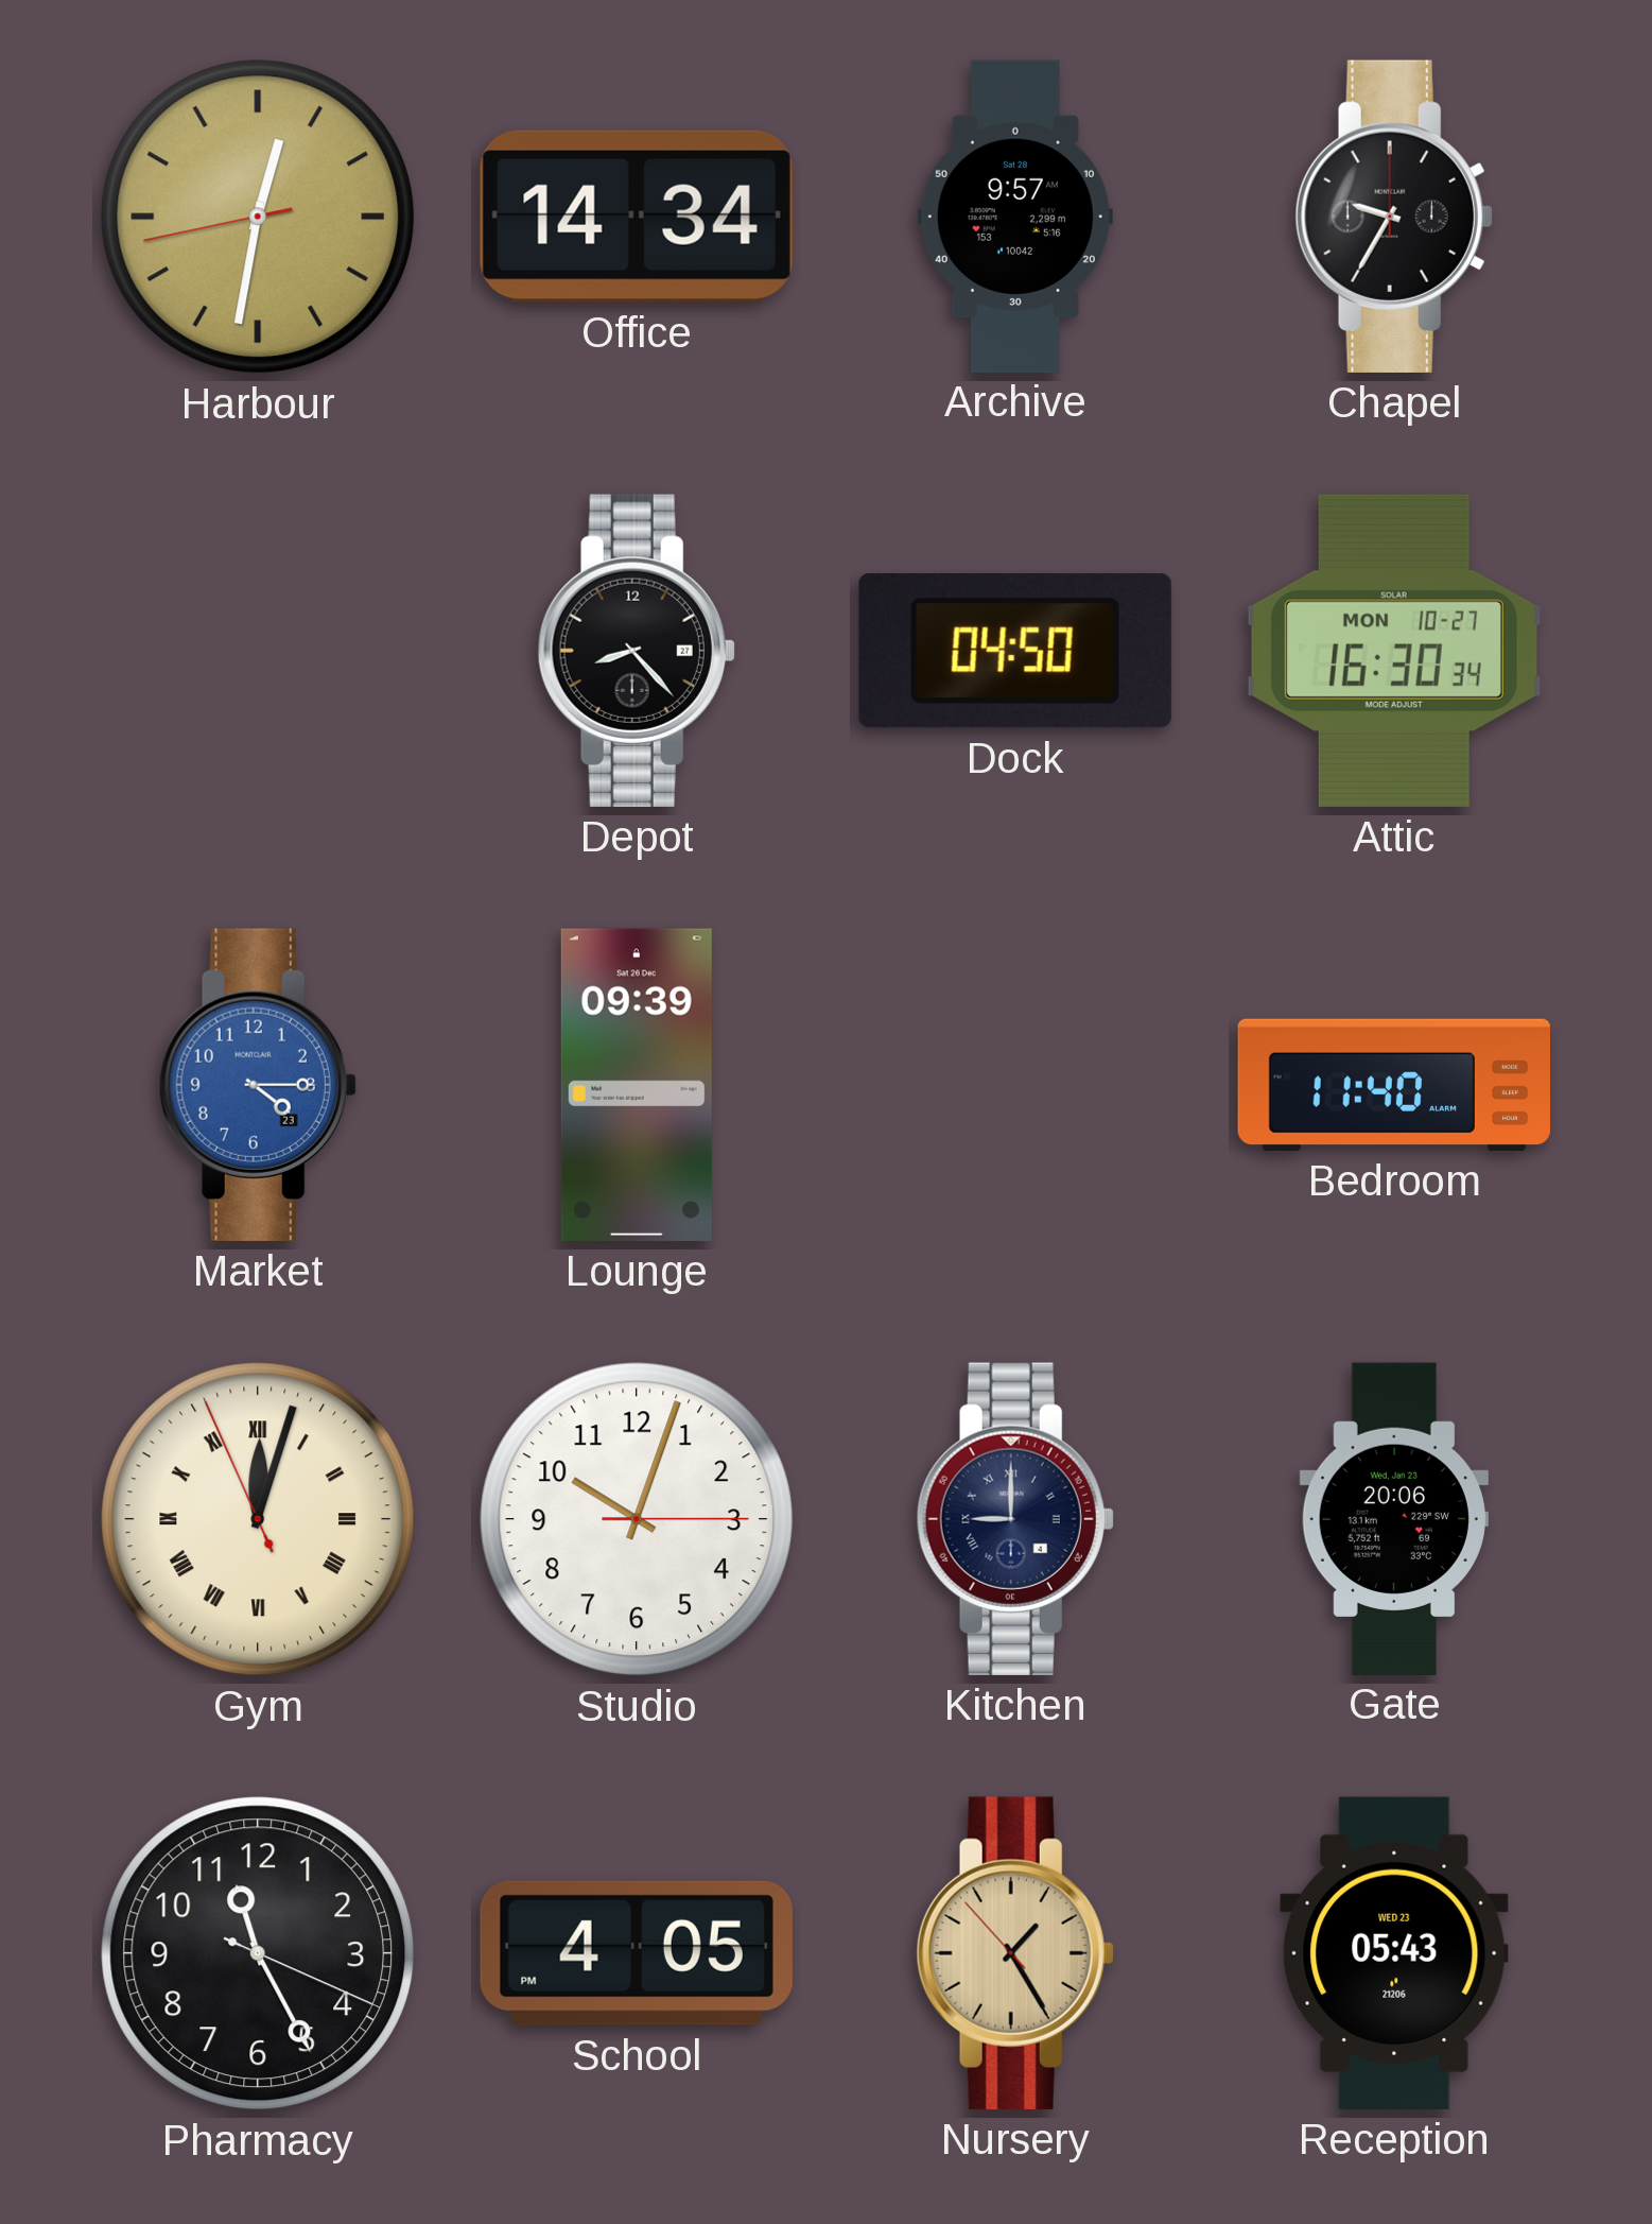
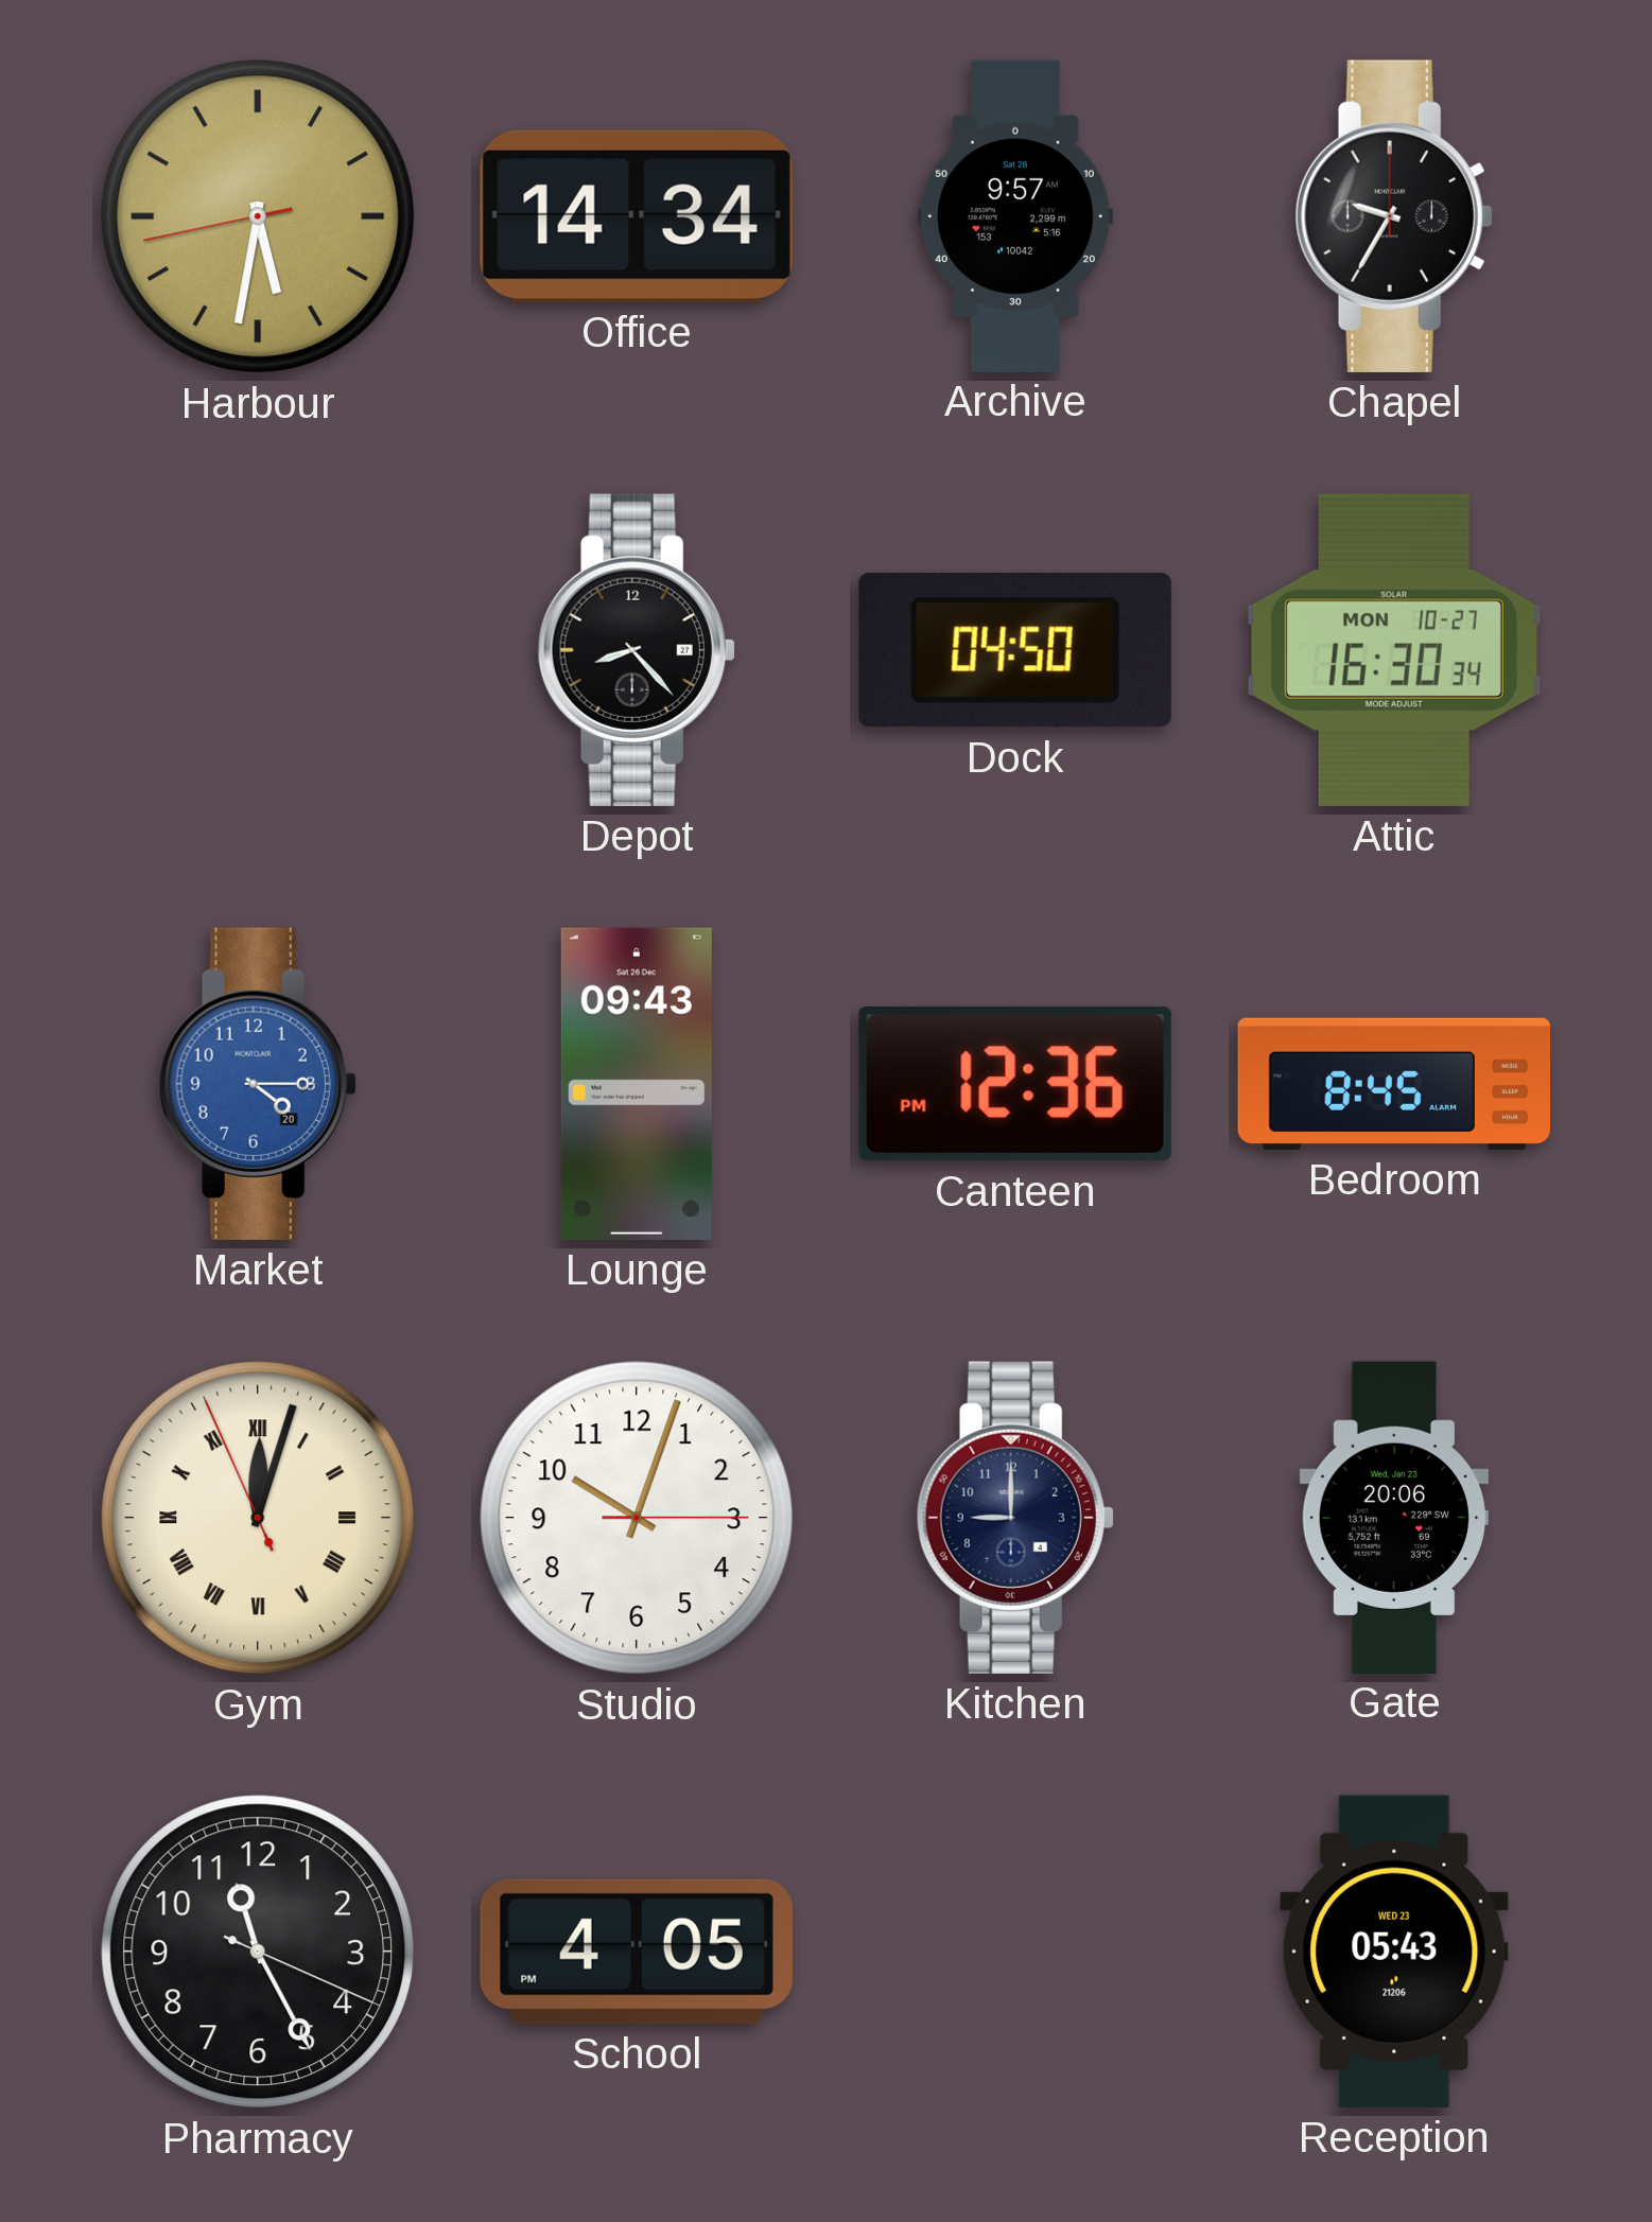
Harbour: 12:31 -> 5:31
Market date: 23 -> 20
Lounge: 09:39 -> 09:43
Canteen: none -> 12:36
Bedroom: 11:40 -> 8:45
Kitchen numerals: Roman -> Arabic
Nursery: 1:24 -> none
